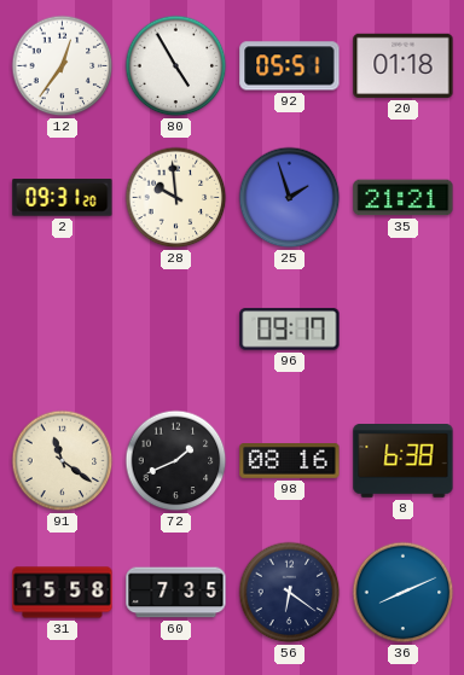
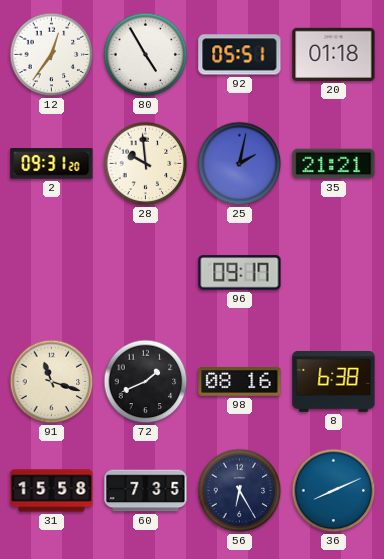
25: 1:57 -> 2:02
91: 11:21 -> 11:18
56: 6:21 -> 6:25
